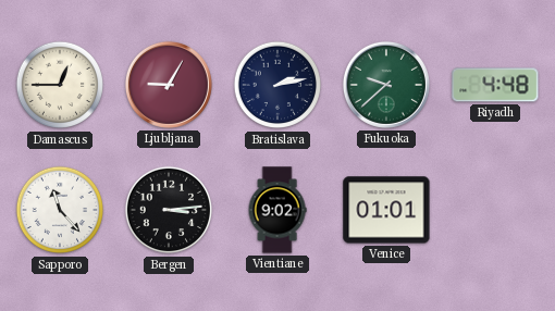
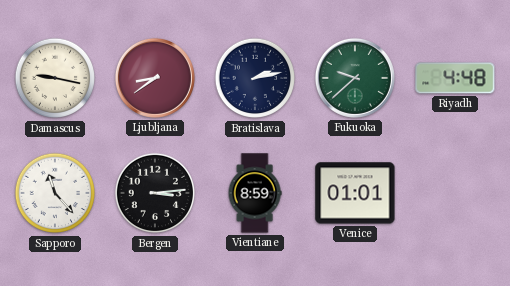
Damascus: 12:45 -> 9:17
Ljubljana: 9:05 -> 8:39
Vientiane: 9:02 -> 8:59
